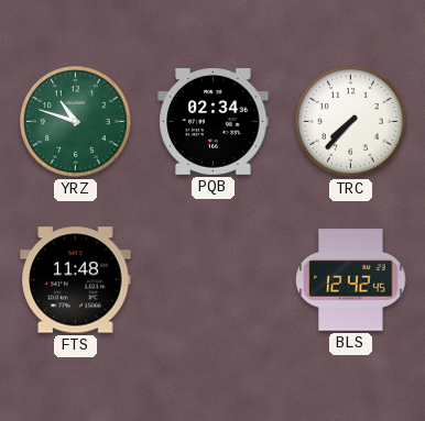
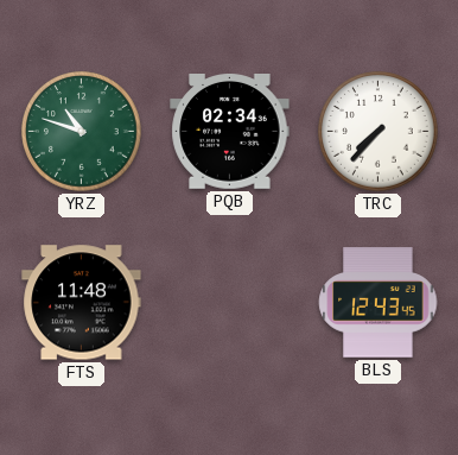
BLS: 12:42 -> 12:43
